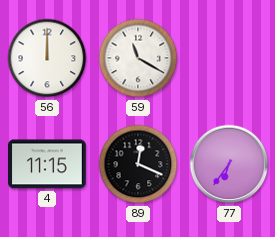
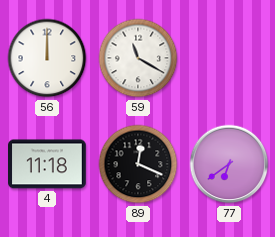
4: 11:15 -> 11:18
77: 6:36 -> 6:39
